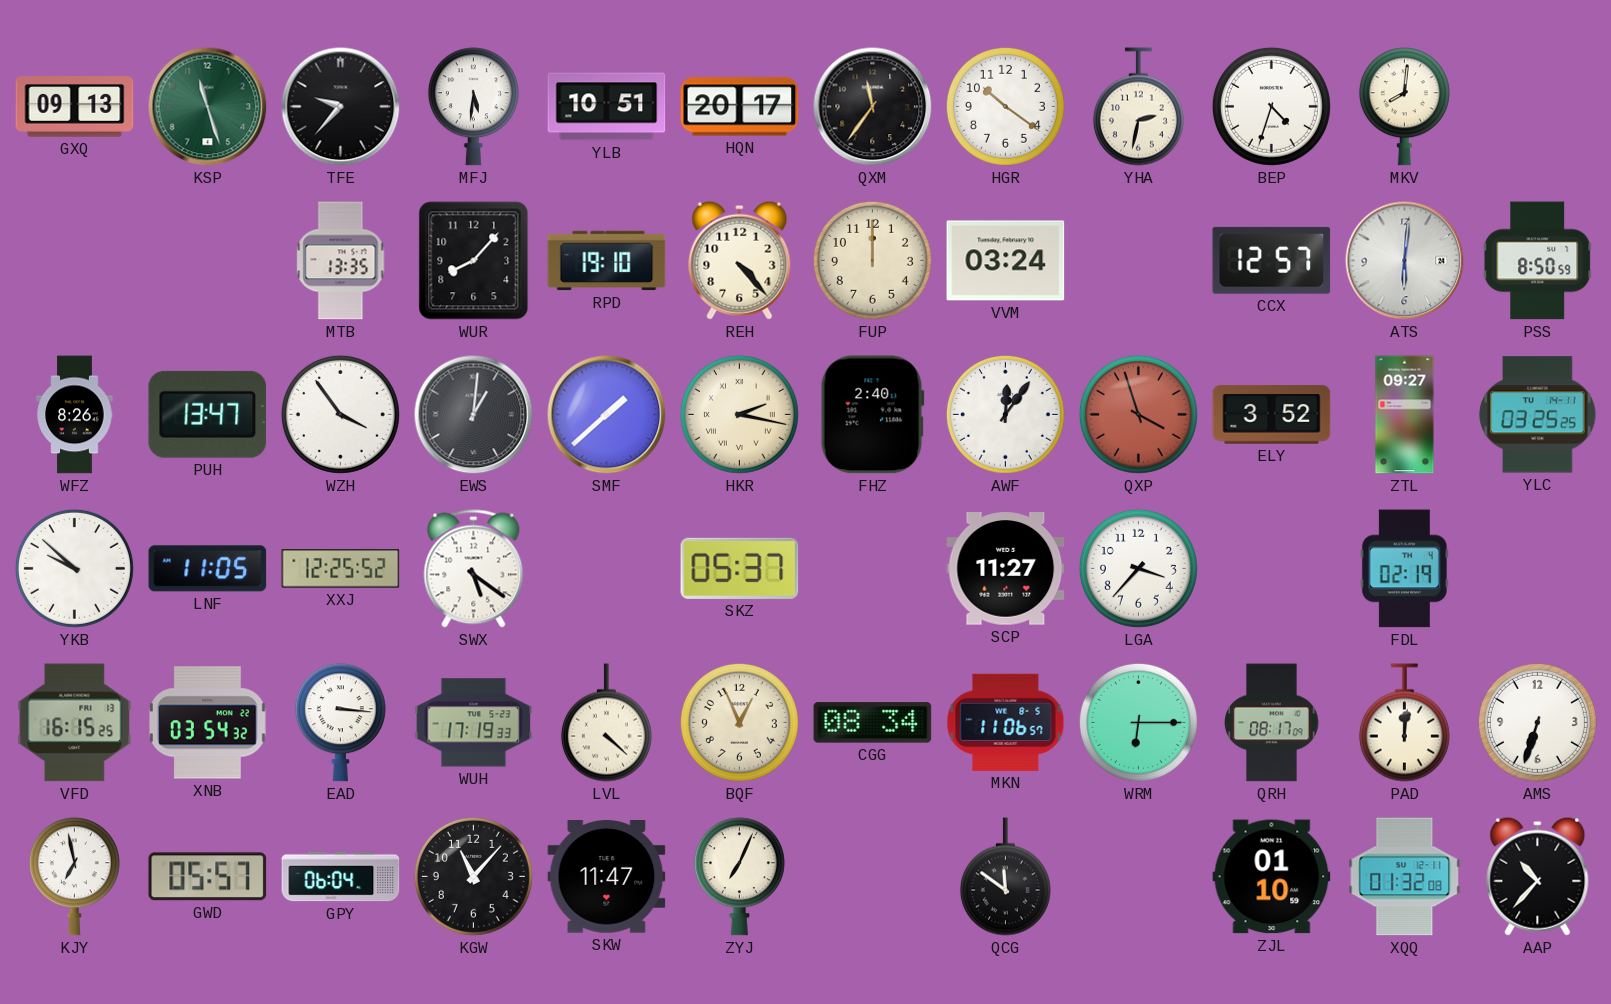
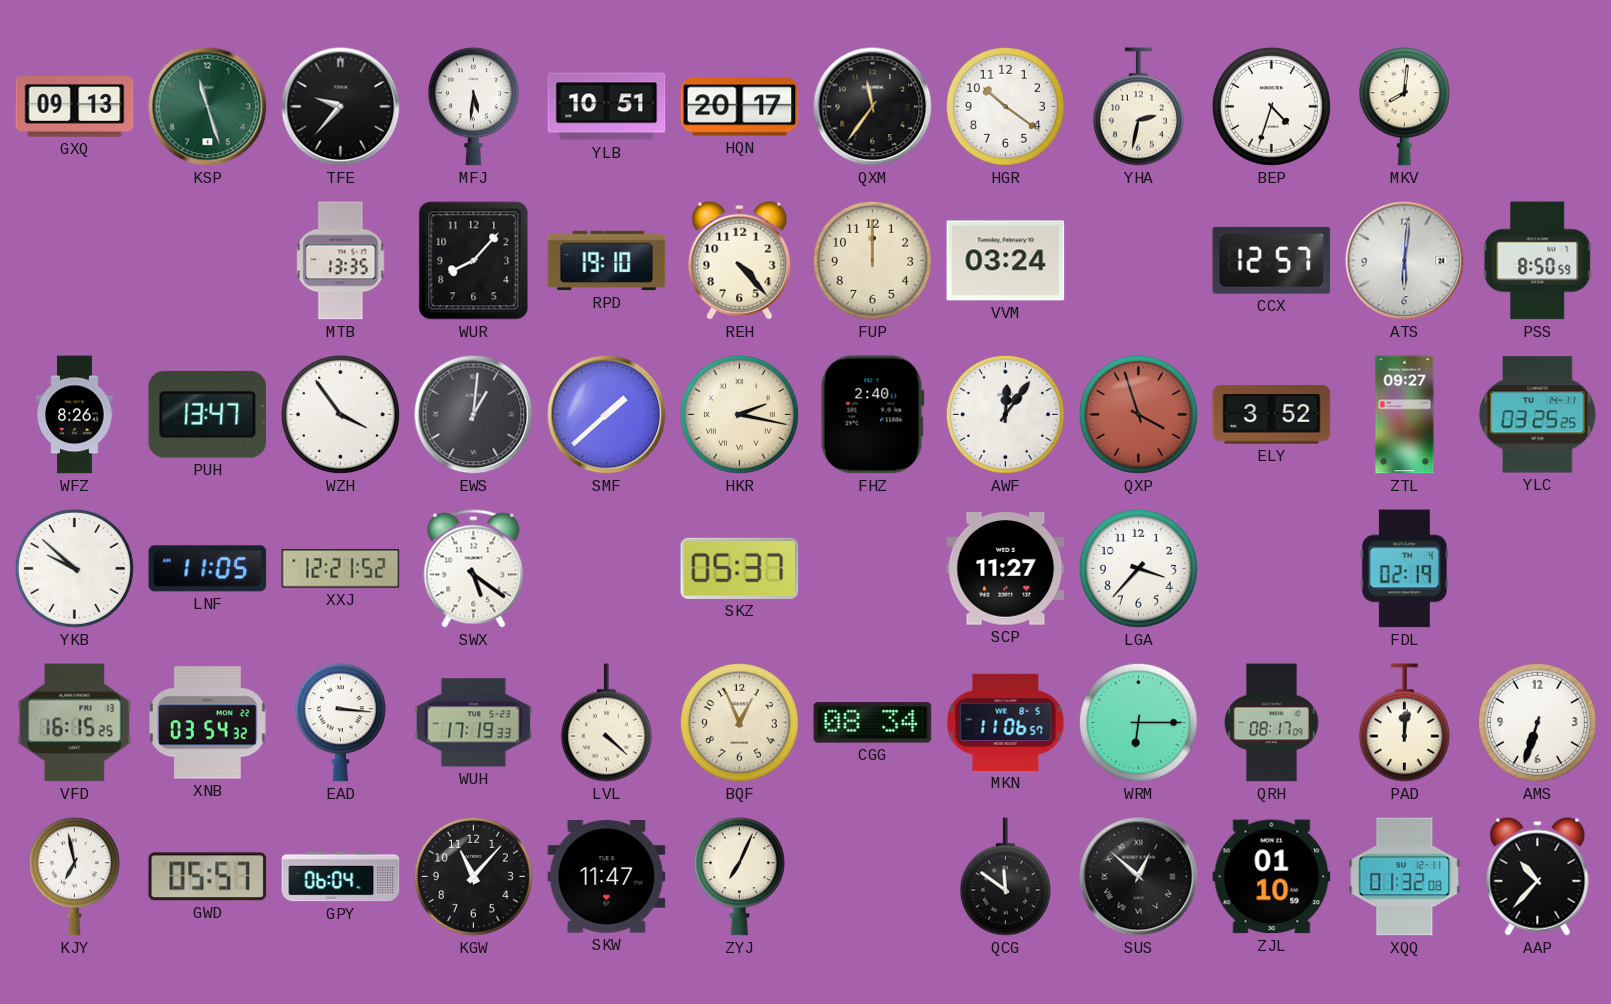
XXJ: 12:25 -> 12:21
SUS: none -> 12:52
